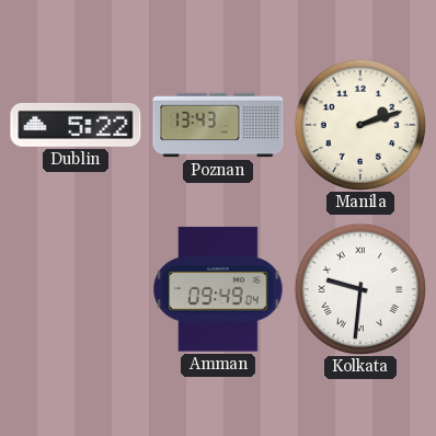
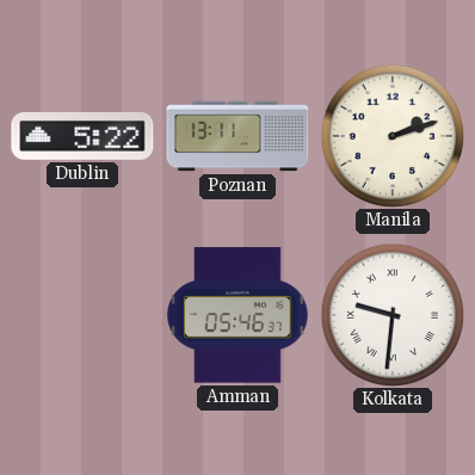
Poznan: 13:43 -> 13:11
Amman: 09:49 -> 05:46
